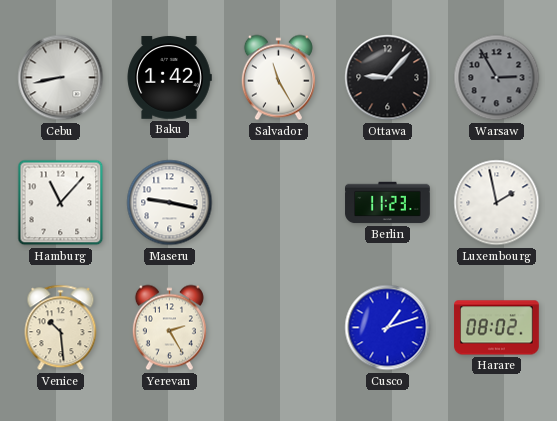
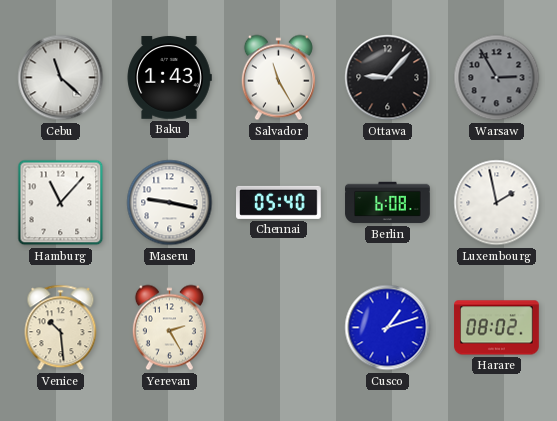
Cebu: 8:43 -> 11:22
Baku: 1:42 -> 1:43
Chennai: none -> 05:40
Berlin: 11:23 -> 6:08
